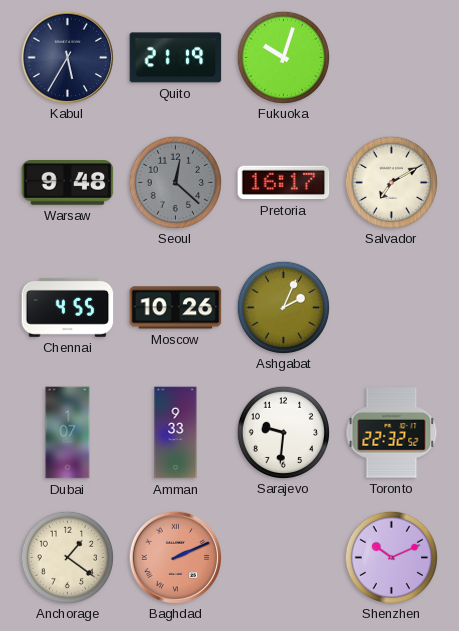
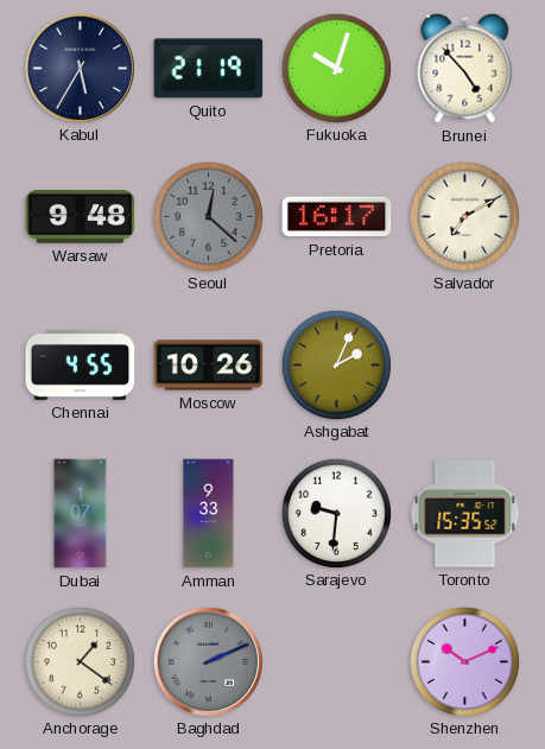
Brunei: none -> 4:53
Toronto: 22:32 -> 15:35
Baghdad dial: salmon -> grey
